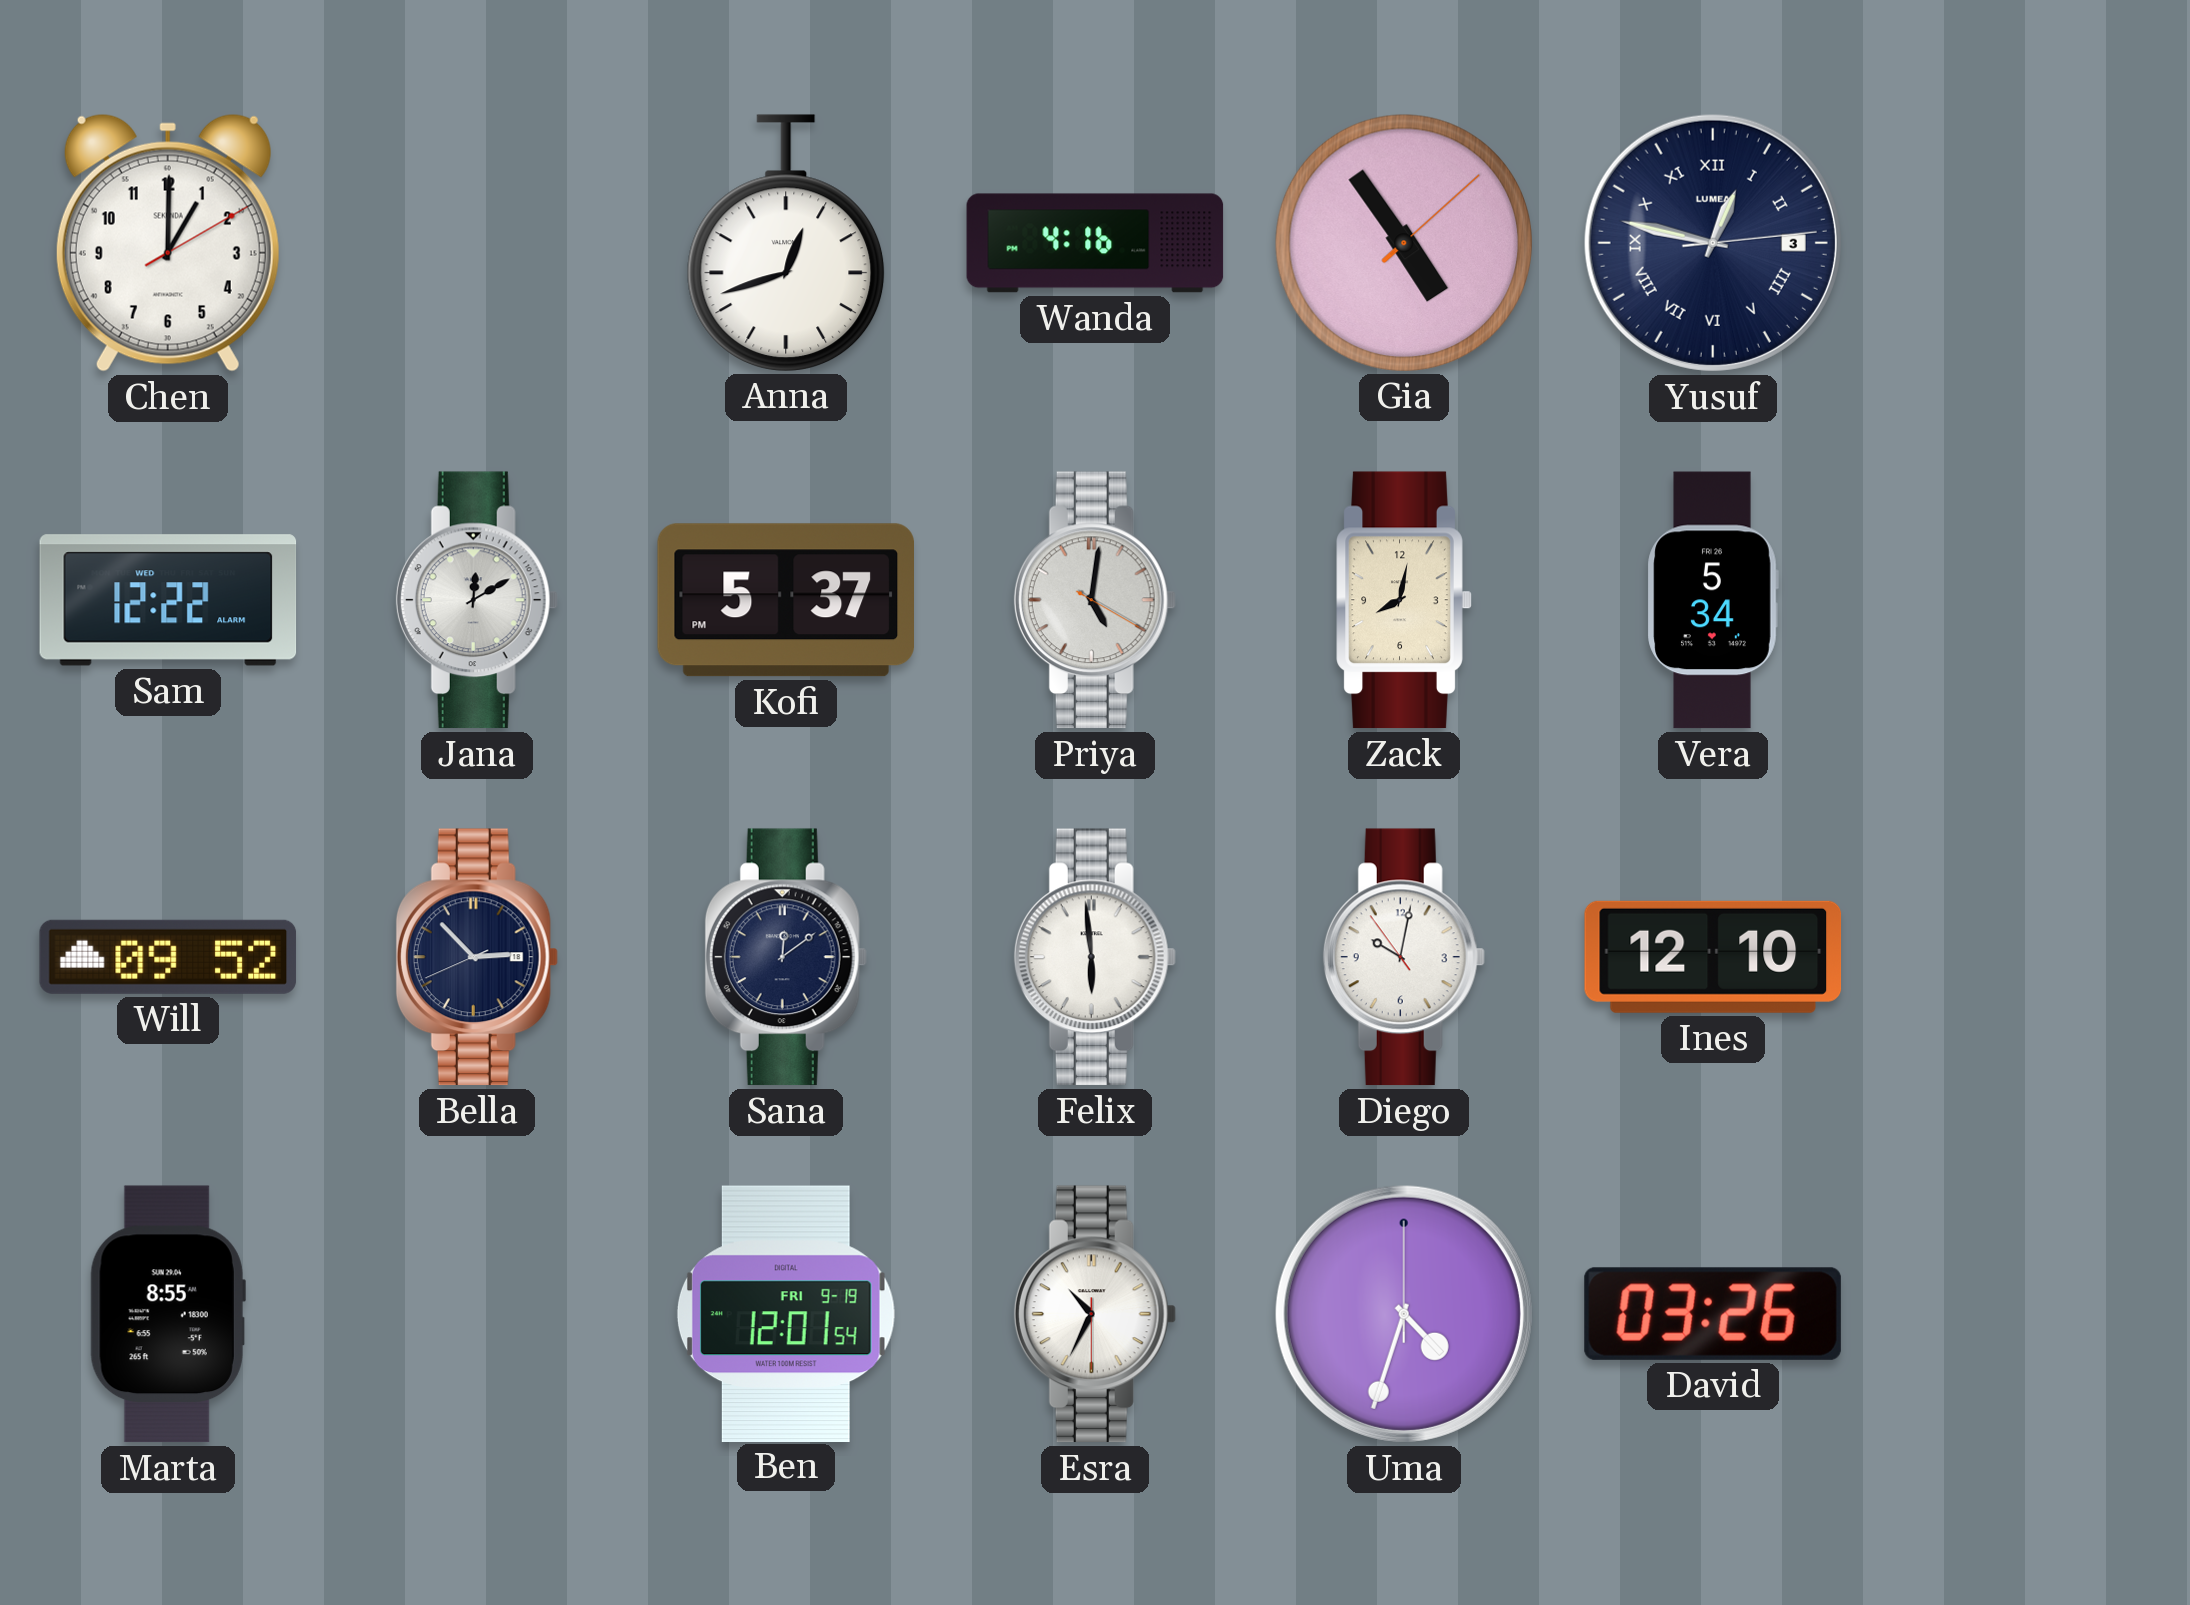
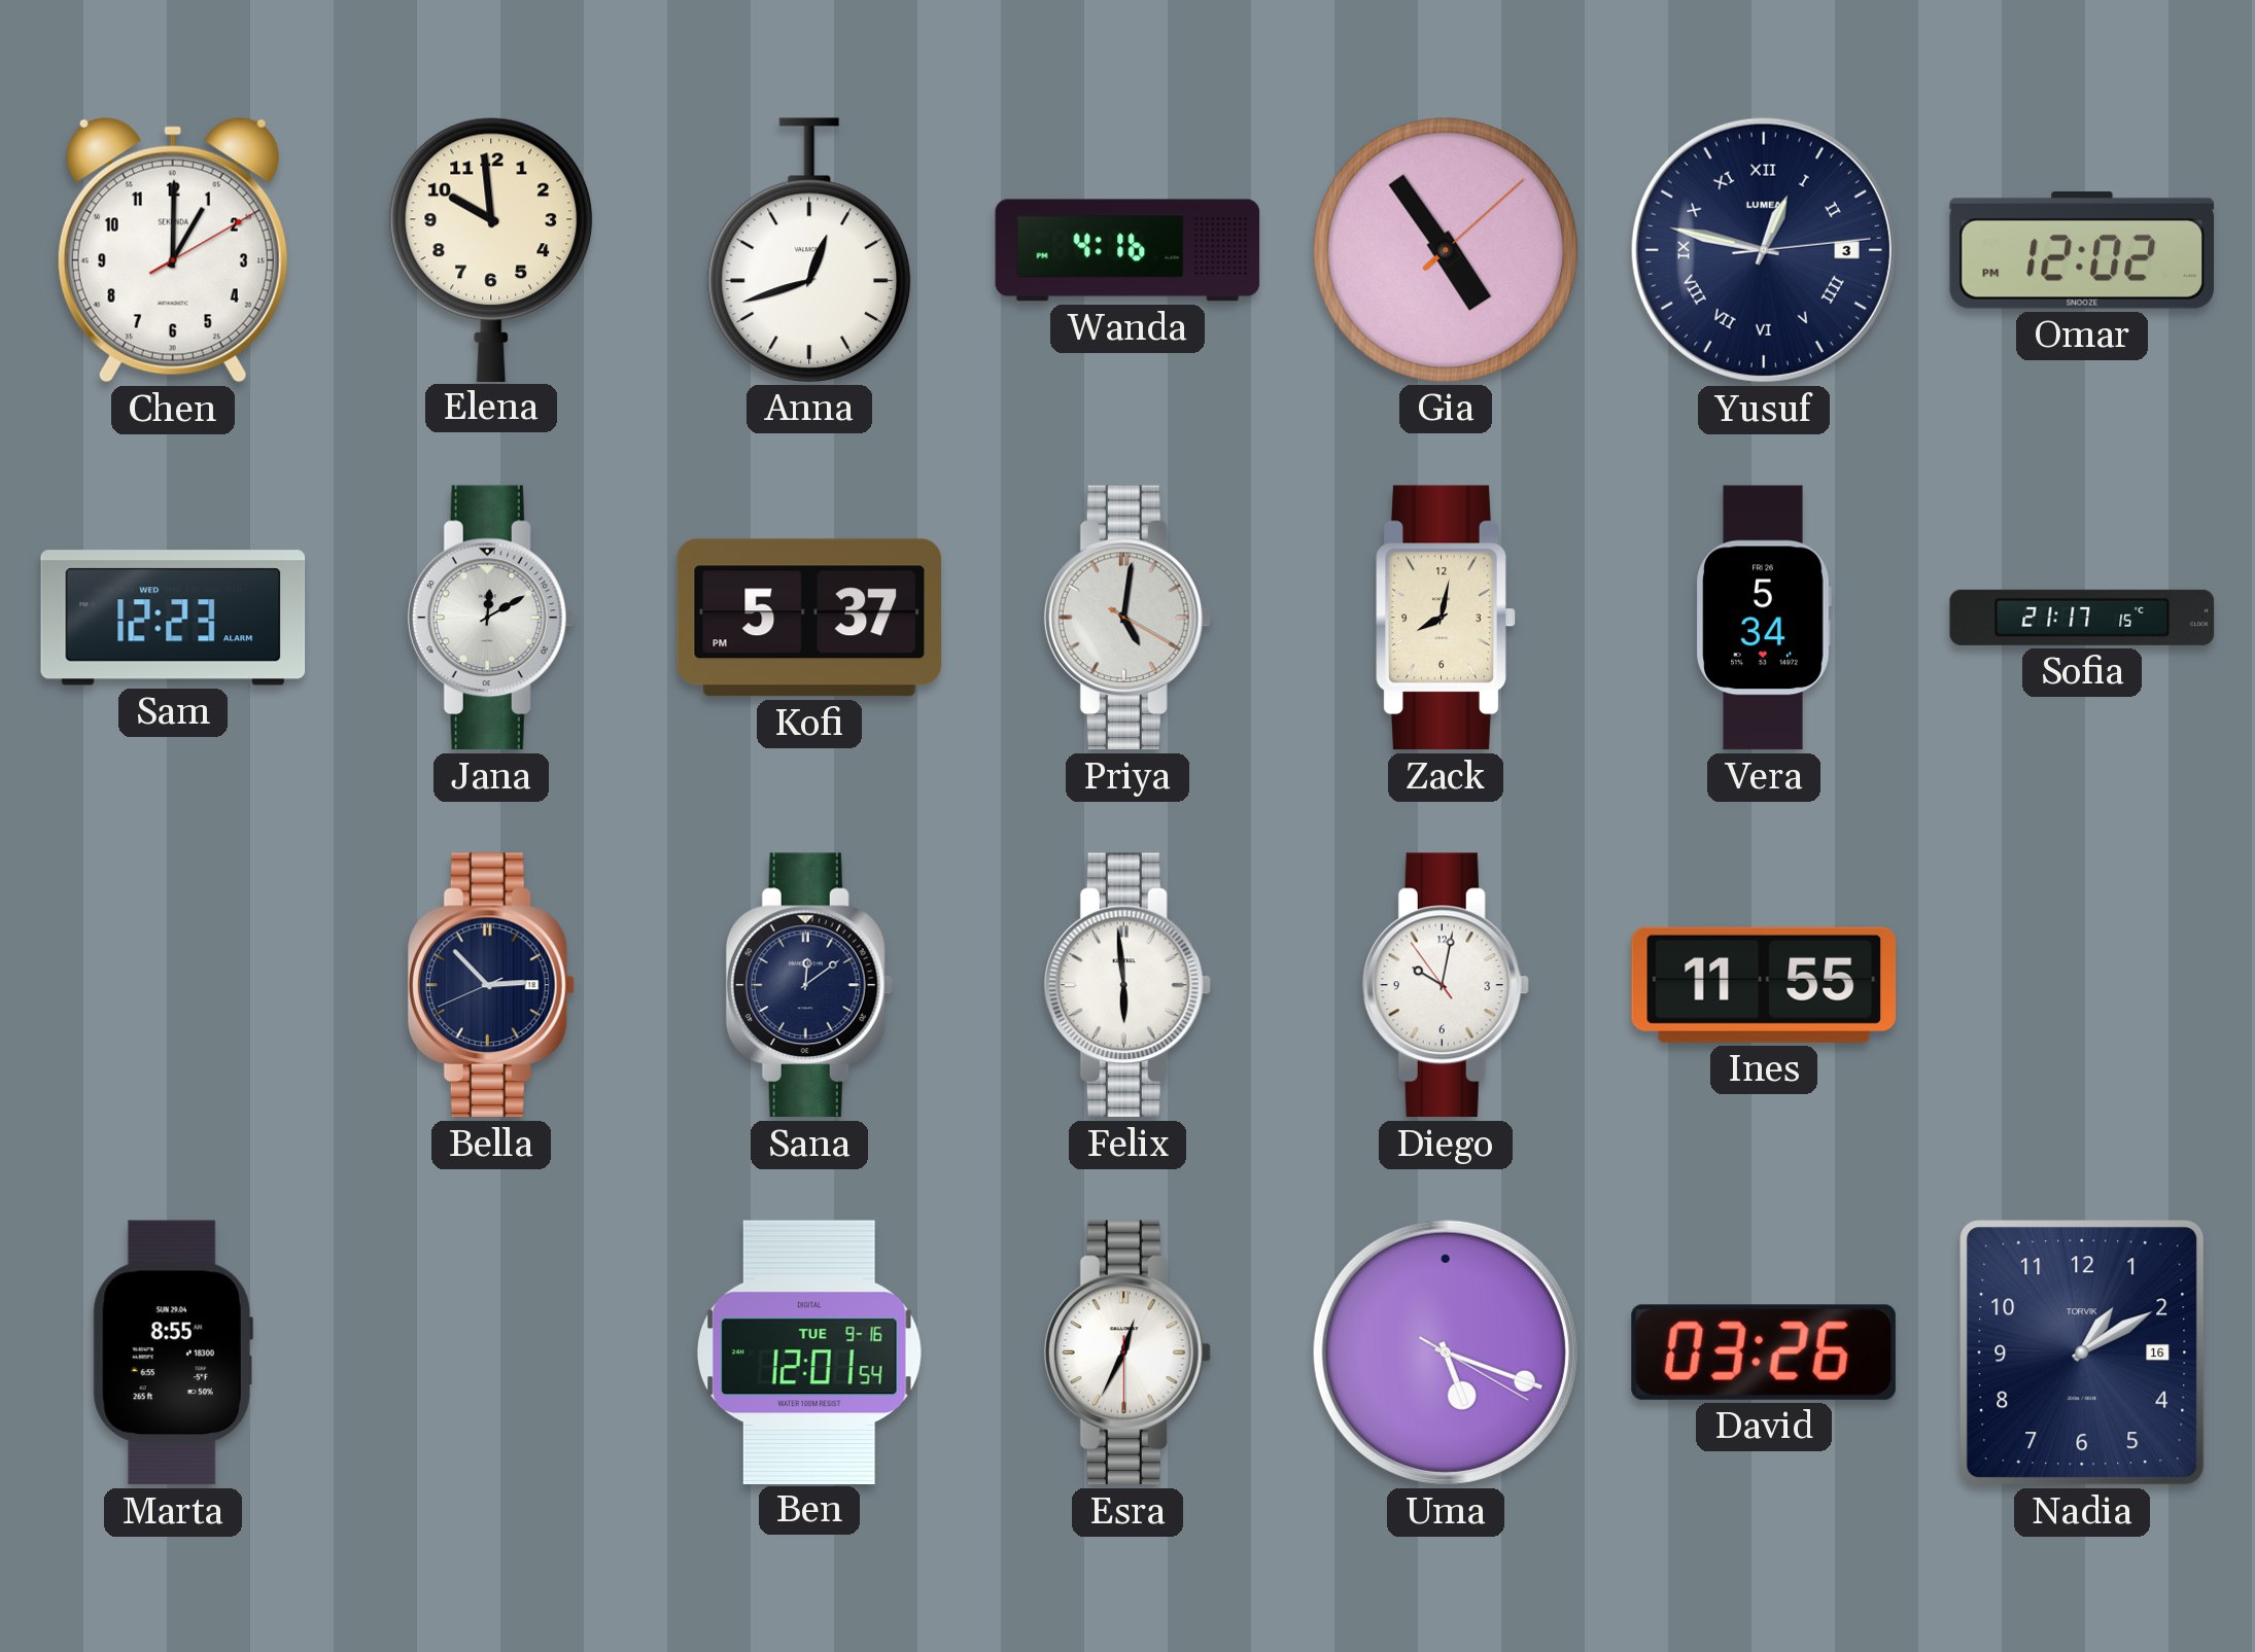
Elena: none -> 9:59
Omar: none -> 12:02
Sam: 12:22 -> 12:23
Sofia: none -> 21:17
Will: 09:52 -> none
Ines: 12:10 -> 11:55
Ben date: FRI 9-19 -> TUE 9-16
Esra: 10:34 -> 12:34
Uma: 4:33 -> 5:18
Nadia: none -> 1:10
